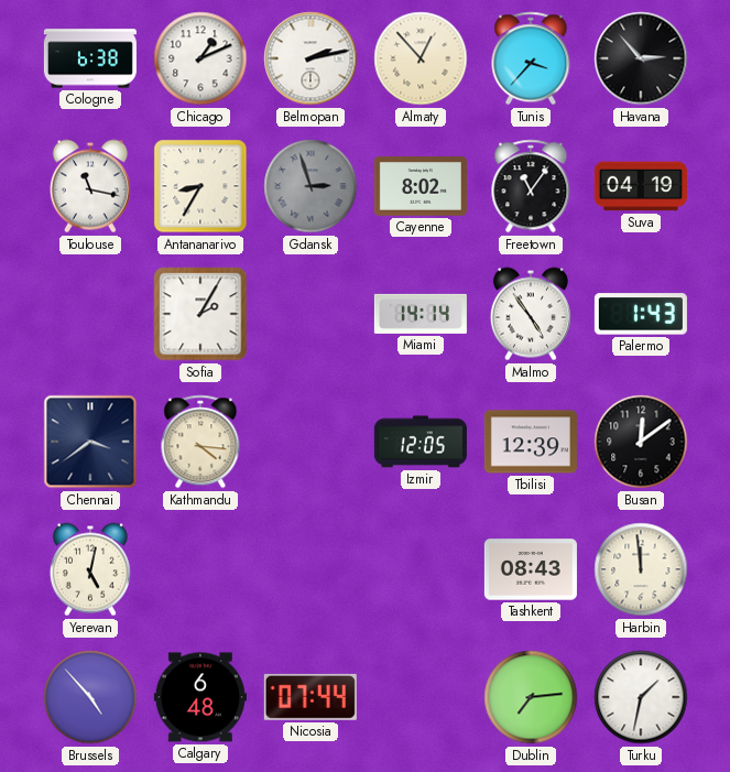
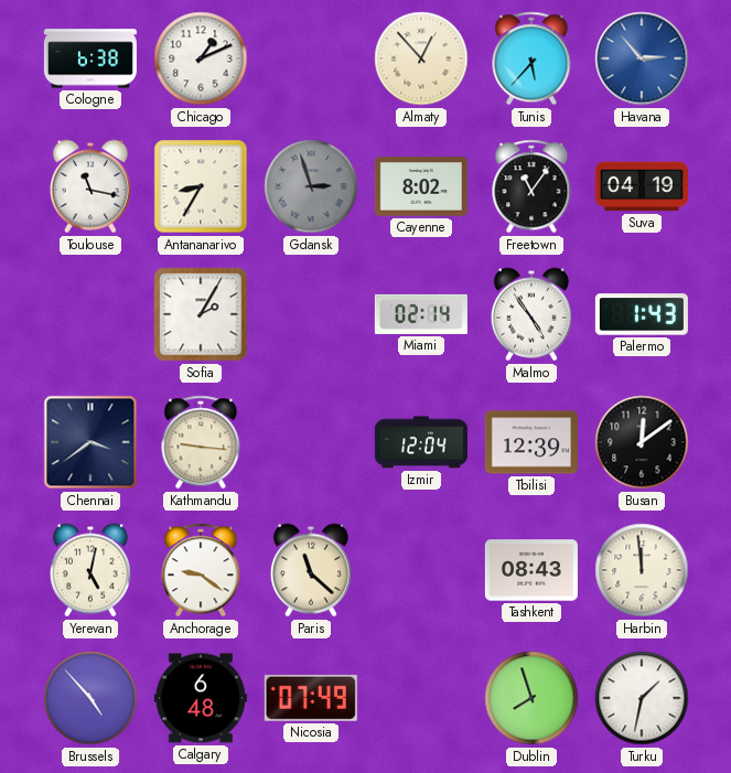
Belmopan: 2:13 -> none
Tunis: 3:37 -> 5:37
Havana dial: black -> blue
Miami: 14:14 -> 02:14
Kathmandu: 4:16 -> 9:16
Izmir: 12:05 -> 12:04
Anchorage: none -> 9:21
Paris: none -> 11:22
Nicosia: 07:44 -> 07:49
Dublin: 7:14 -> 7:57
